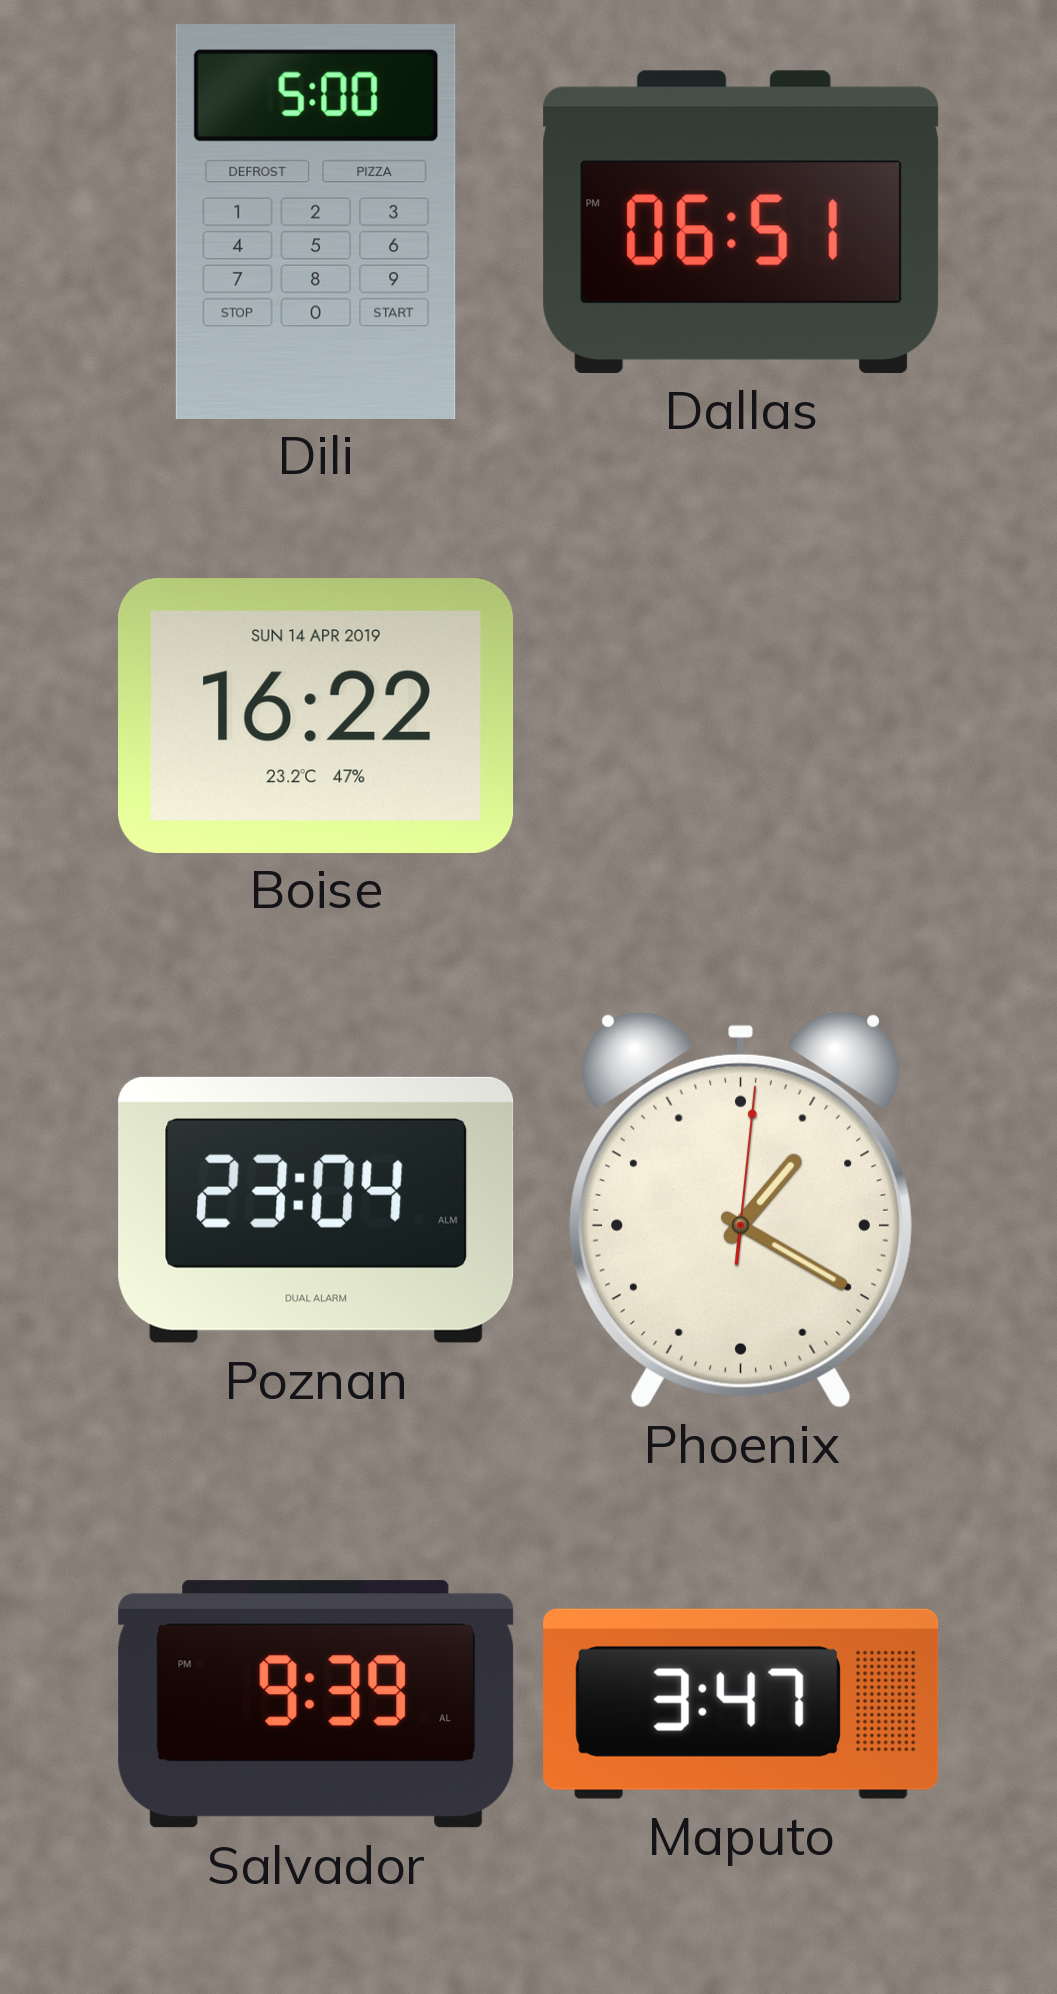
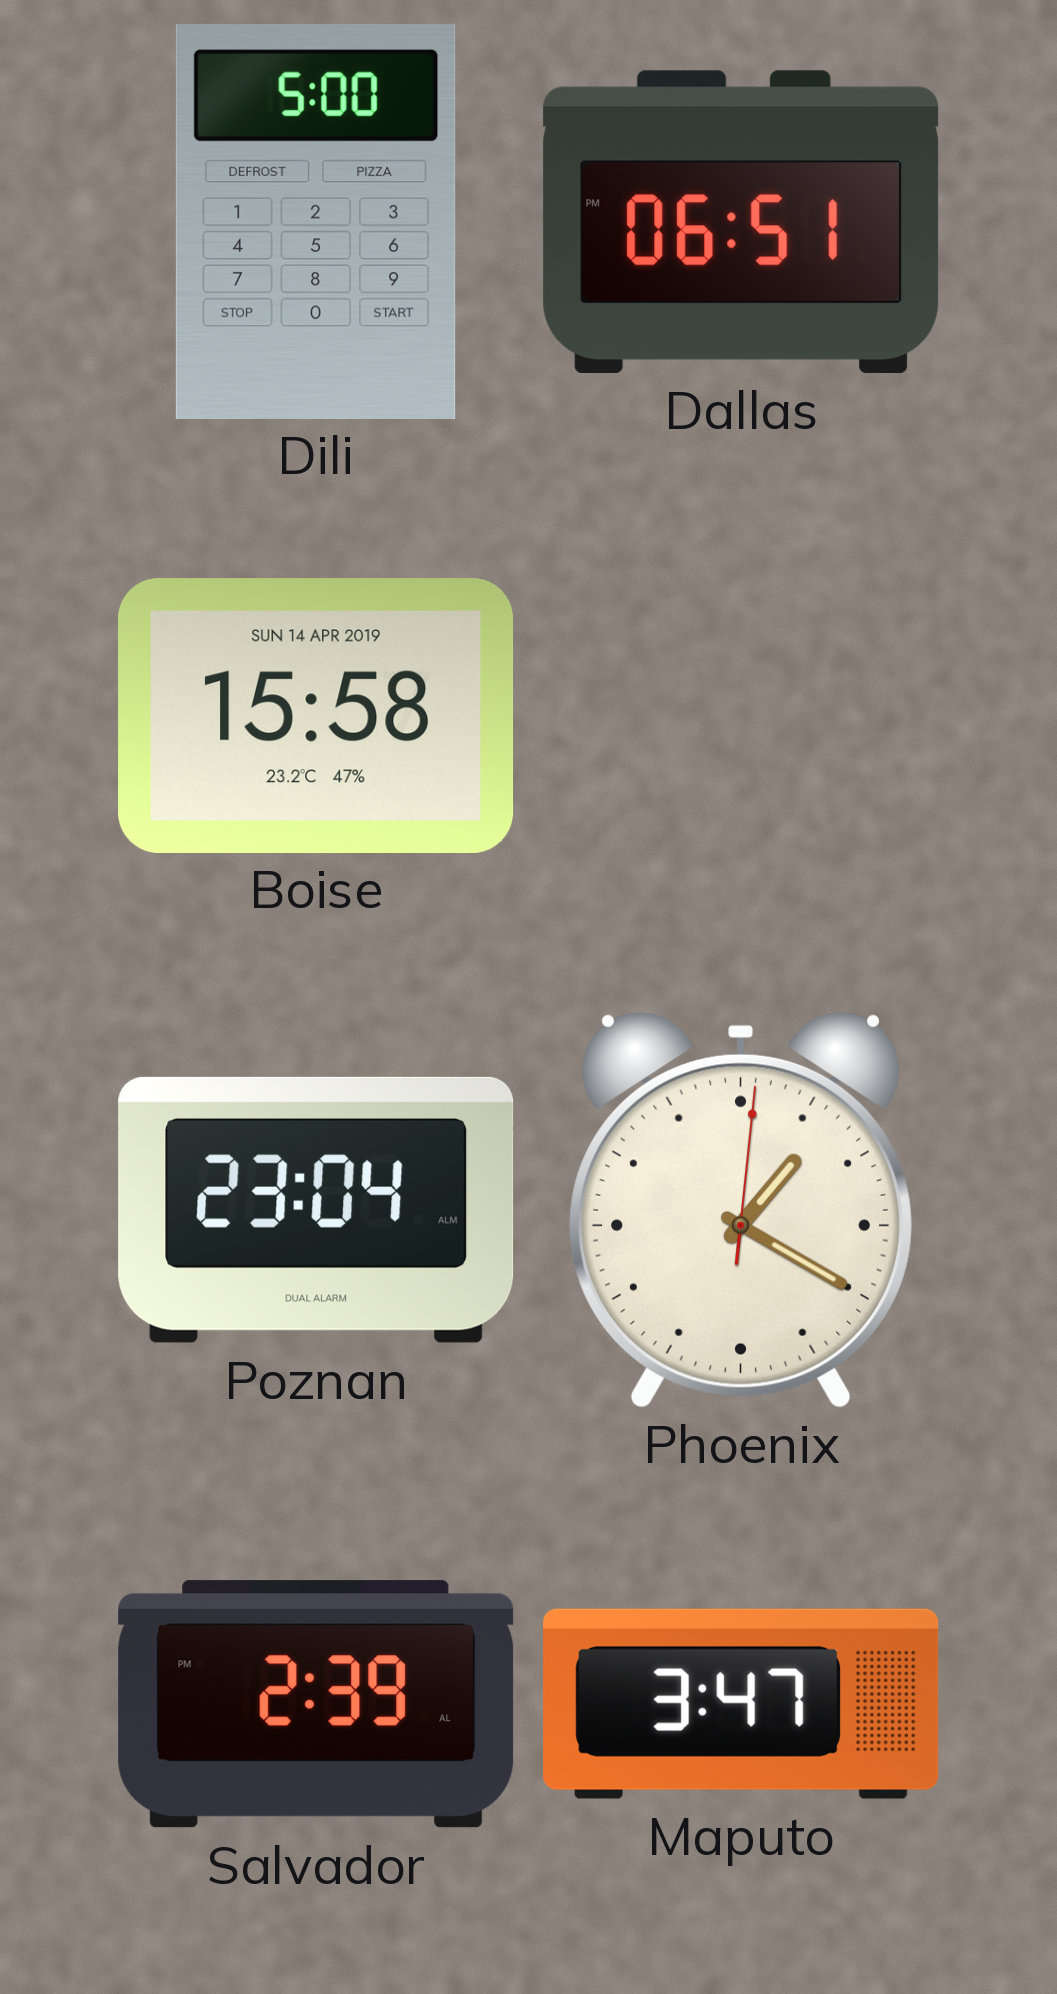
Boise: 16:22 -> 15:58
Salvador: 9:39 -> 2:39
